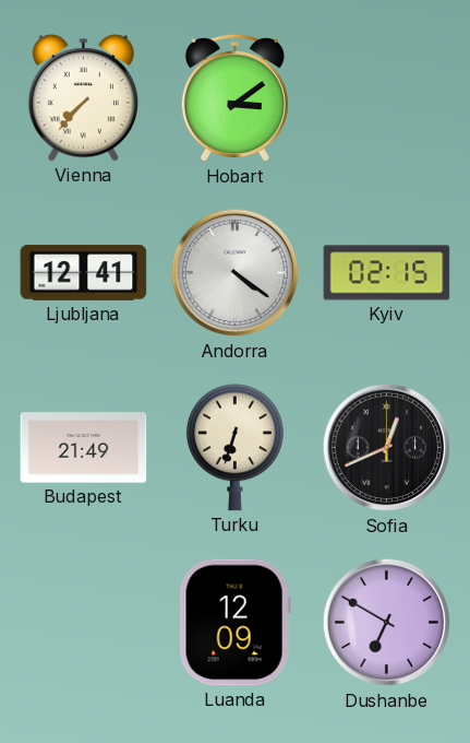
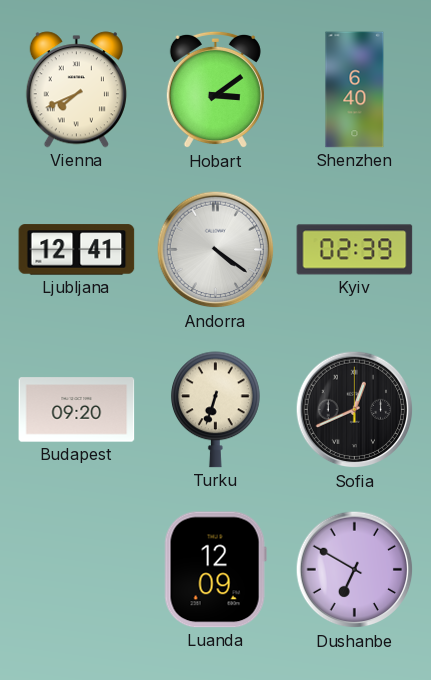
Vienna: 7:37 -> 7:41
Shenzhen: none -> 6:40
Kyiv: 02:15 -> 02:39
Budapest: 21:49 -> 09:20
